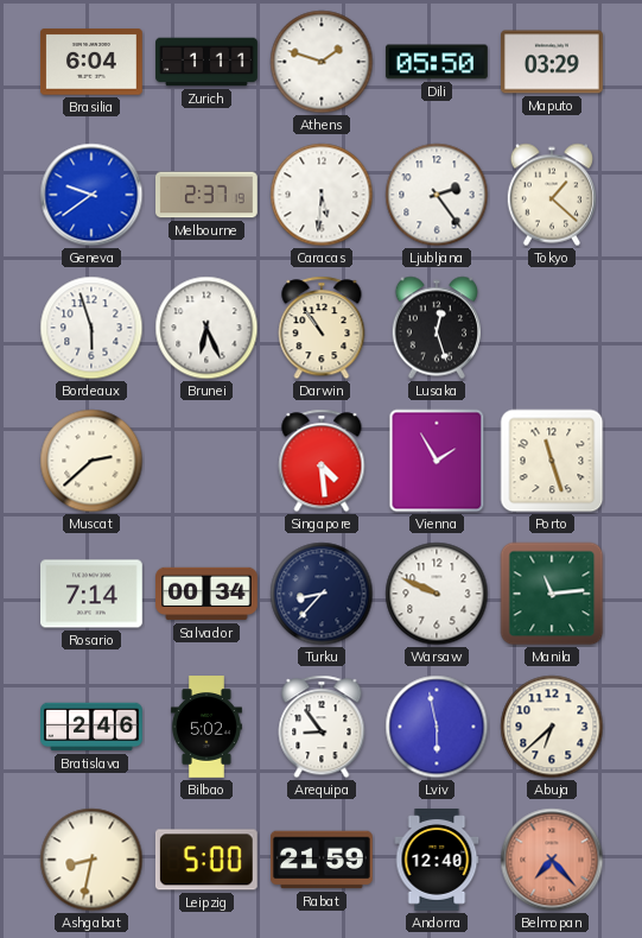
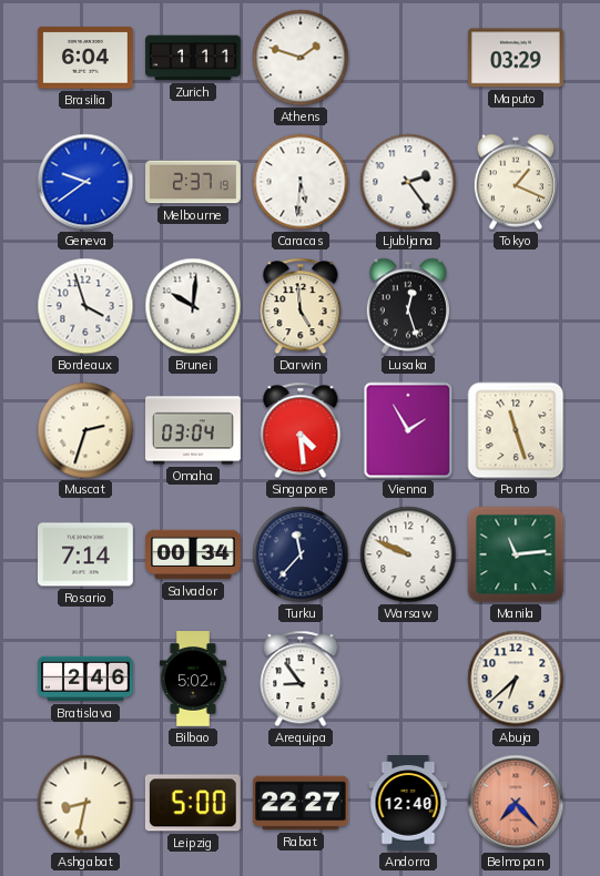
Dili: 05:50 -> none
Tokyo: 1:22 -> 1:19
Bordeaux: 5:57 -> 3:57
Brunei: 6:26 -> 10:01
Darwin: 10:54 -> 4:59
Muscat: 2:38 -> 2:33
Omaha: none -> 03:04
Turku: 8:37 -> 11:37
Lviv: 5:58 -> none
Rabat: 21:59 -> 22:27
